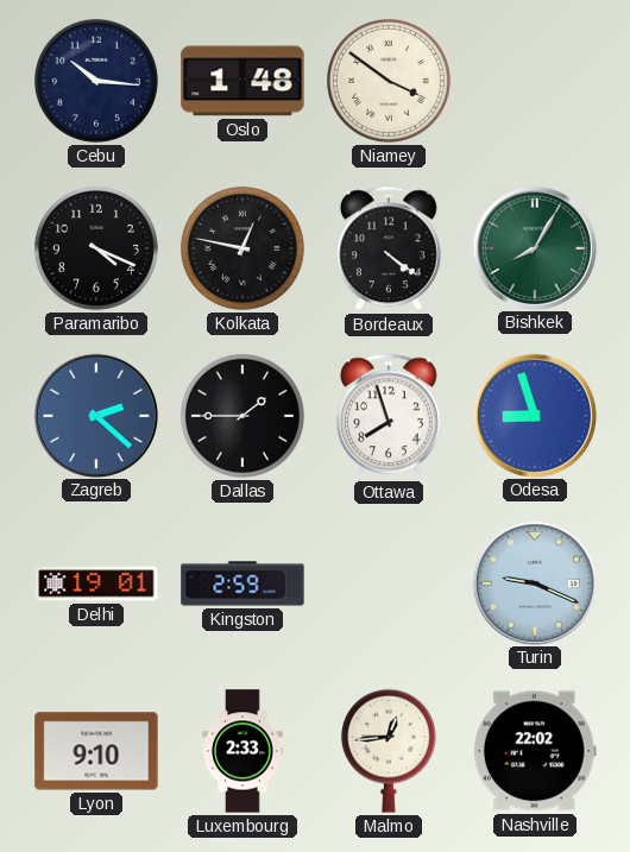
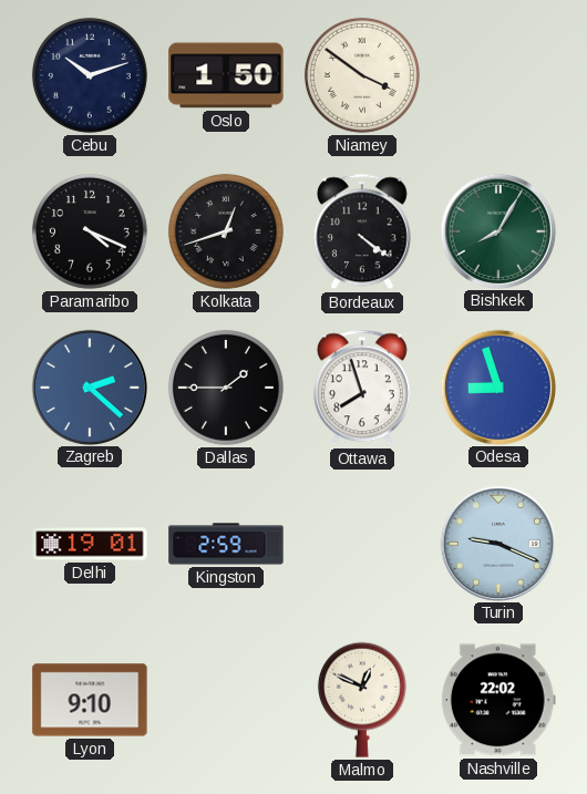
Cebu: 10:16 -> 10:12
Oslo: 1:48 -> 1:50
Kolkata: 12:47 -> 12:42
Luxembourg: 2:33 -> none
Malmo: 12:44 -> 12:49
